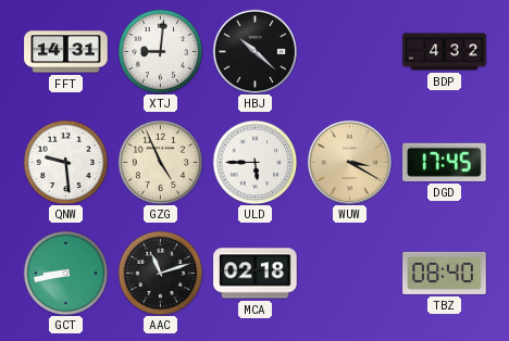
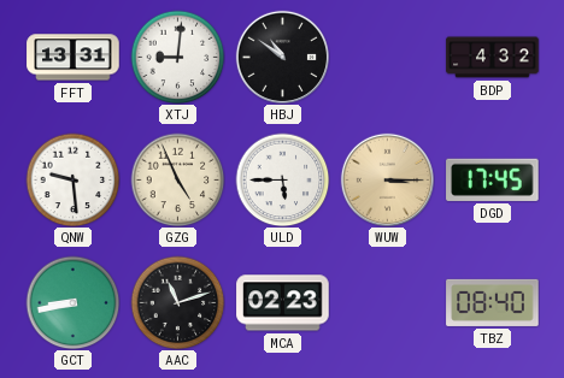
FFT: 14:31 -> 13:31
HBJ: 10:22 -> 10:51
WUW: 3:20 -> 3:15
MCA: 02:18 -> 02:23
